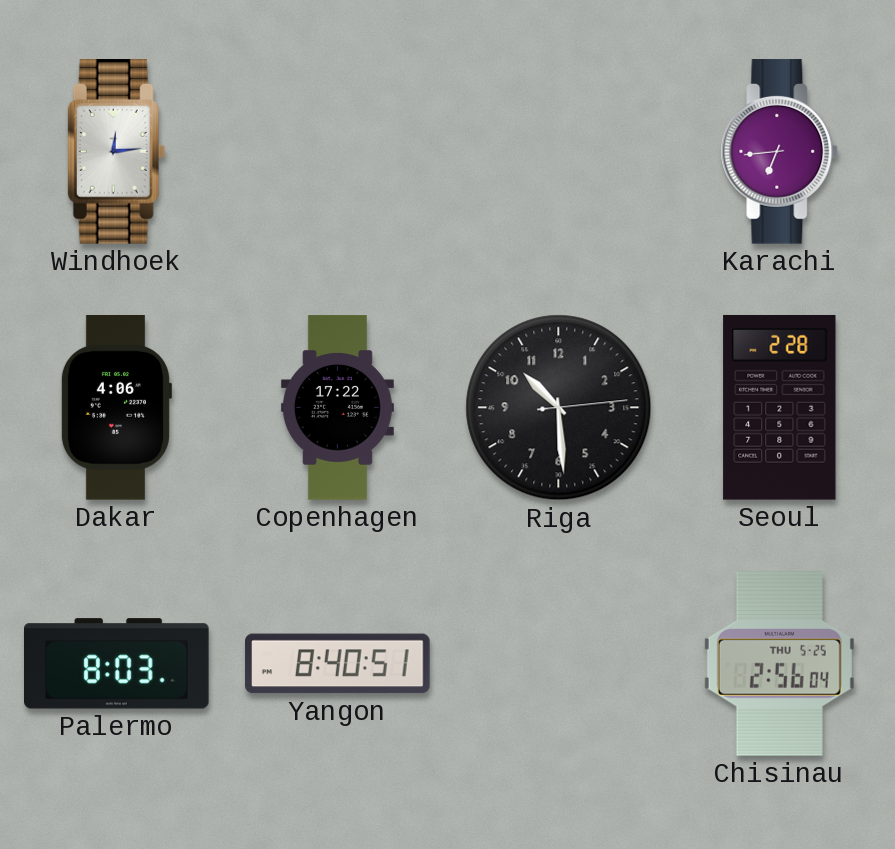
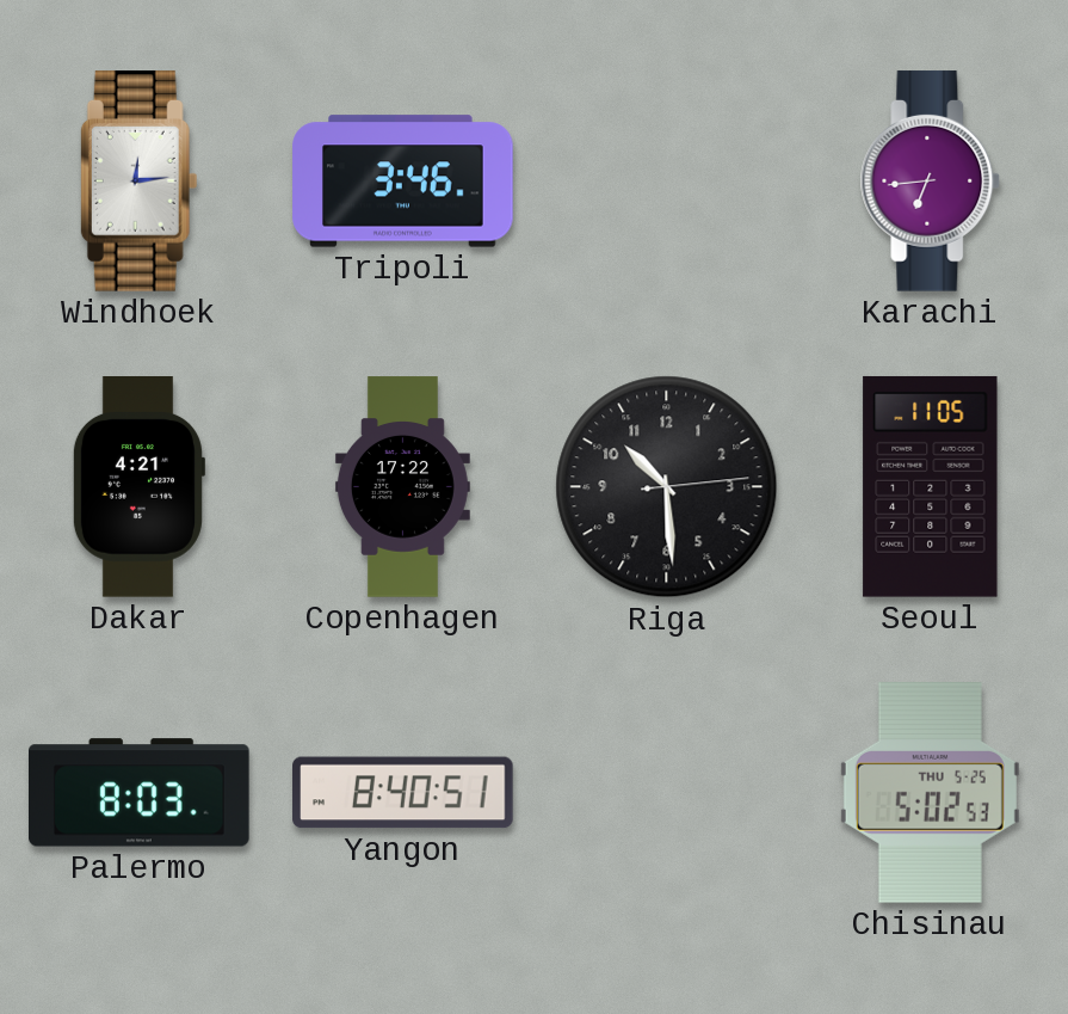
Tripoli: none -> 3:46
Dakar: 4:06 -> 4:21
Seoul: 2:28 -> 11:05
Chisinau: 2:56 -> 5:02
